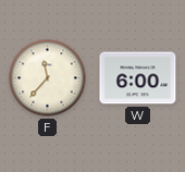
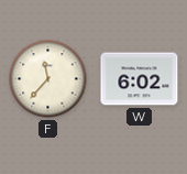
W: 6:00 -> 6:02
